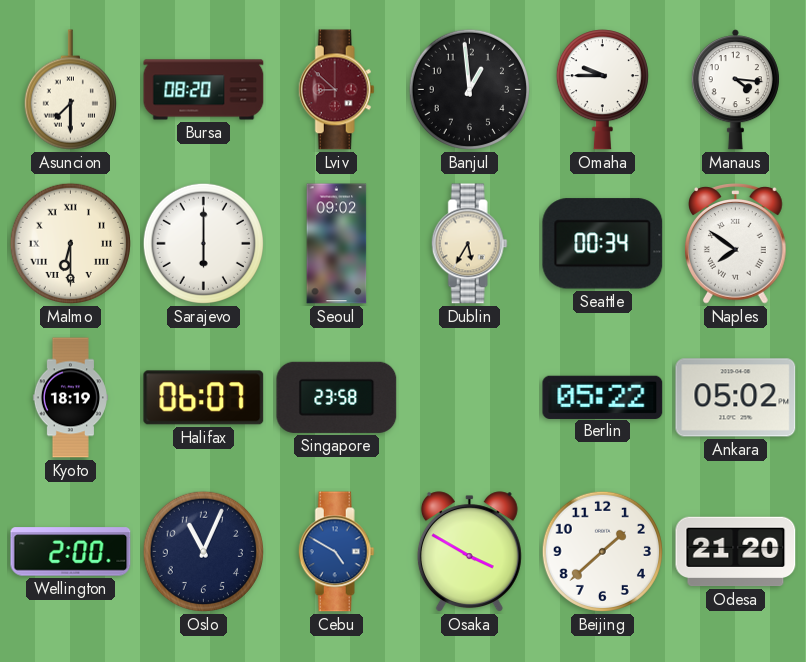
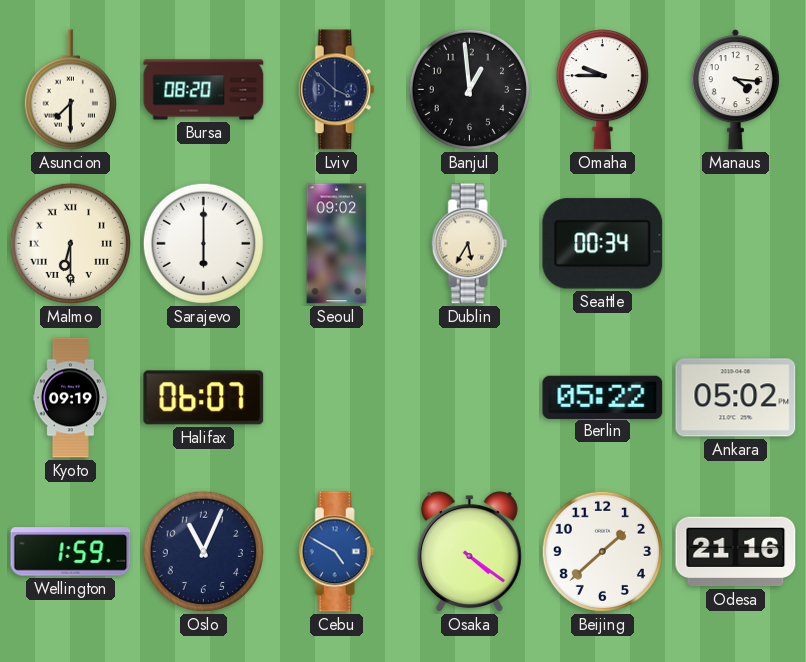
Lviv: 8:52 -> 3:52
Lviv dial: burgundy -> navy
Naples: 7:51 -> none
Kyoto: 18:19 -> 09:19
Singapore: 23:58 -> none
Wellington: 2:00 -> 1:59
Osaka: 3:50 -> 4:21
Odesa: 21:20 -> 21:16
